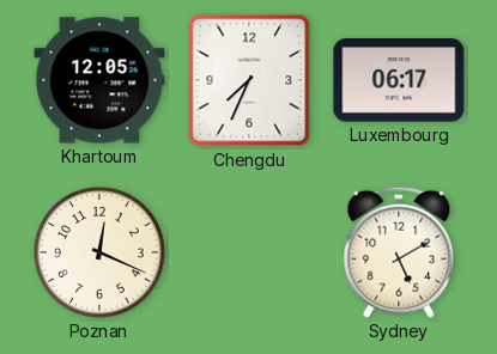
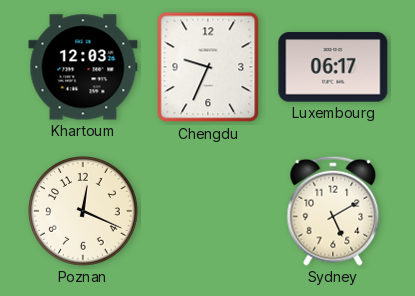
Khartoum: 12:05 -> 12:03
Chengdu: 7:34 -> 9:34
